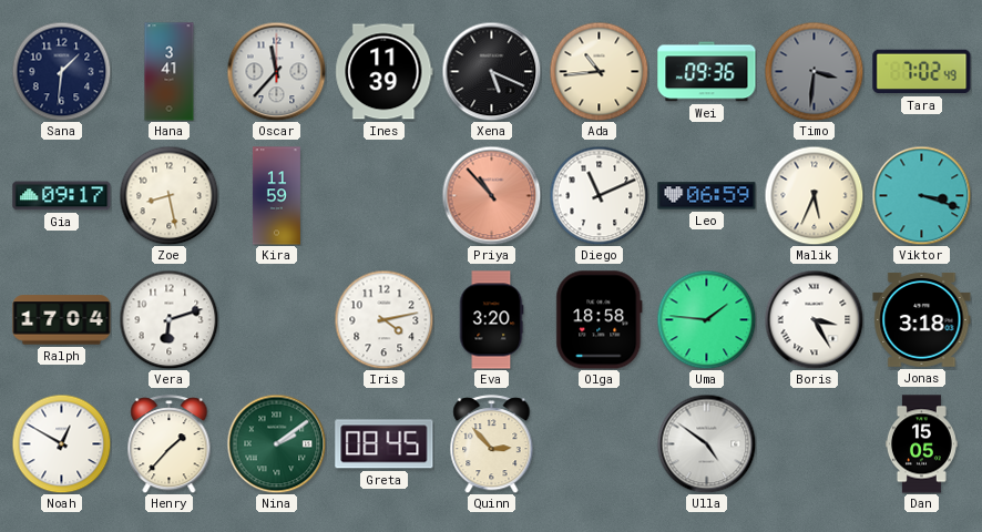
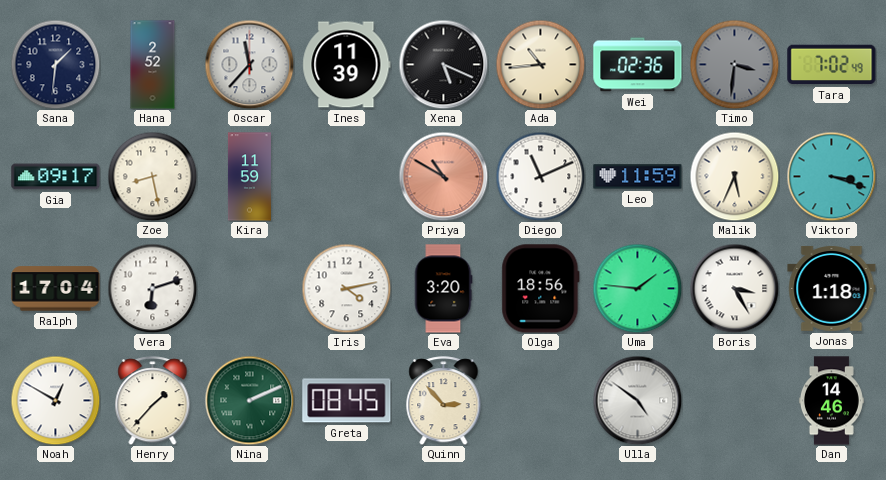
Hana: 3:41 -> 2:52
Wei: 09:36 -> 02:36
Priya: 10:53 -> 10:50
Leo: 06:59 -> 11:59
Olga: 18:58 -> 18:56
Jonas: 3:18 -> 1:18
Nina: 2:09 -> 2:11
Dan: 15:05 -> 14:46
